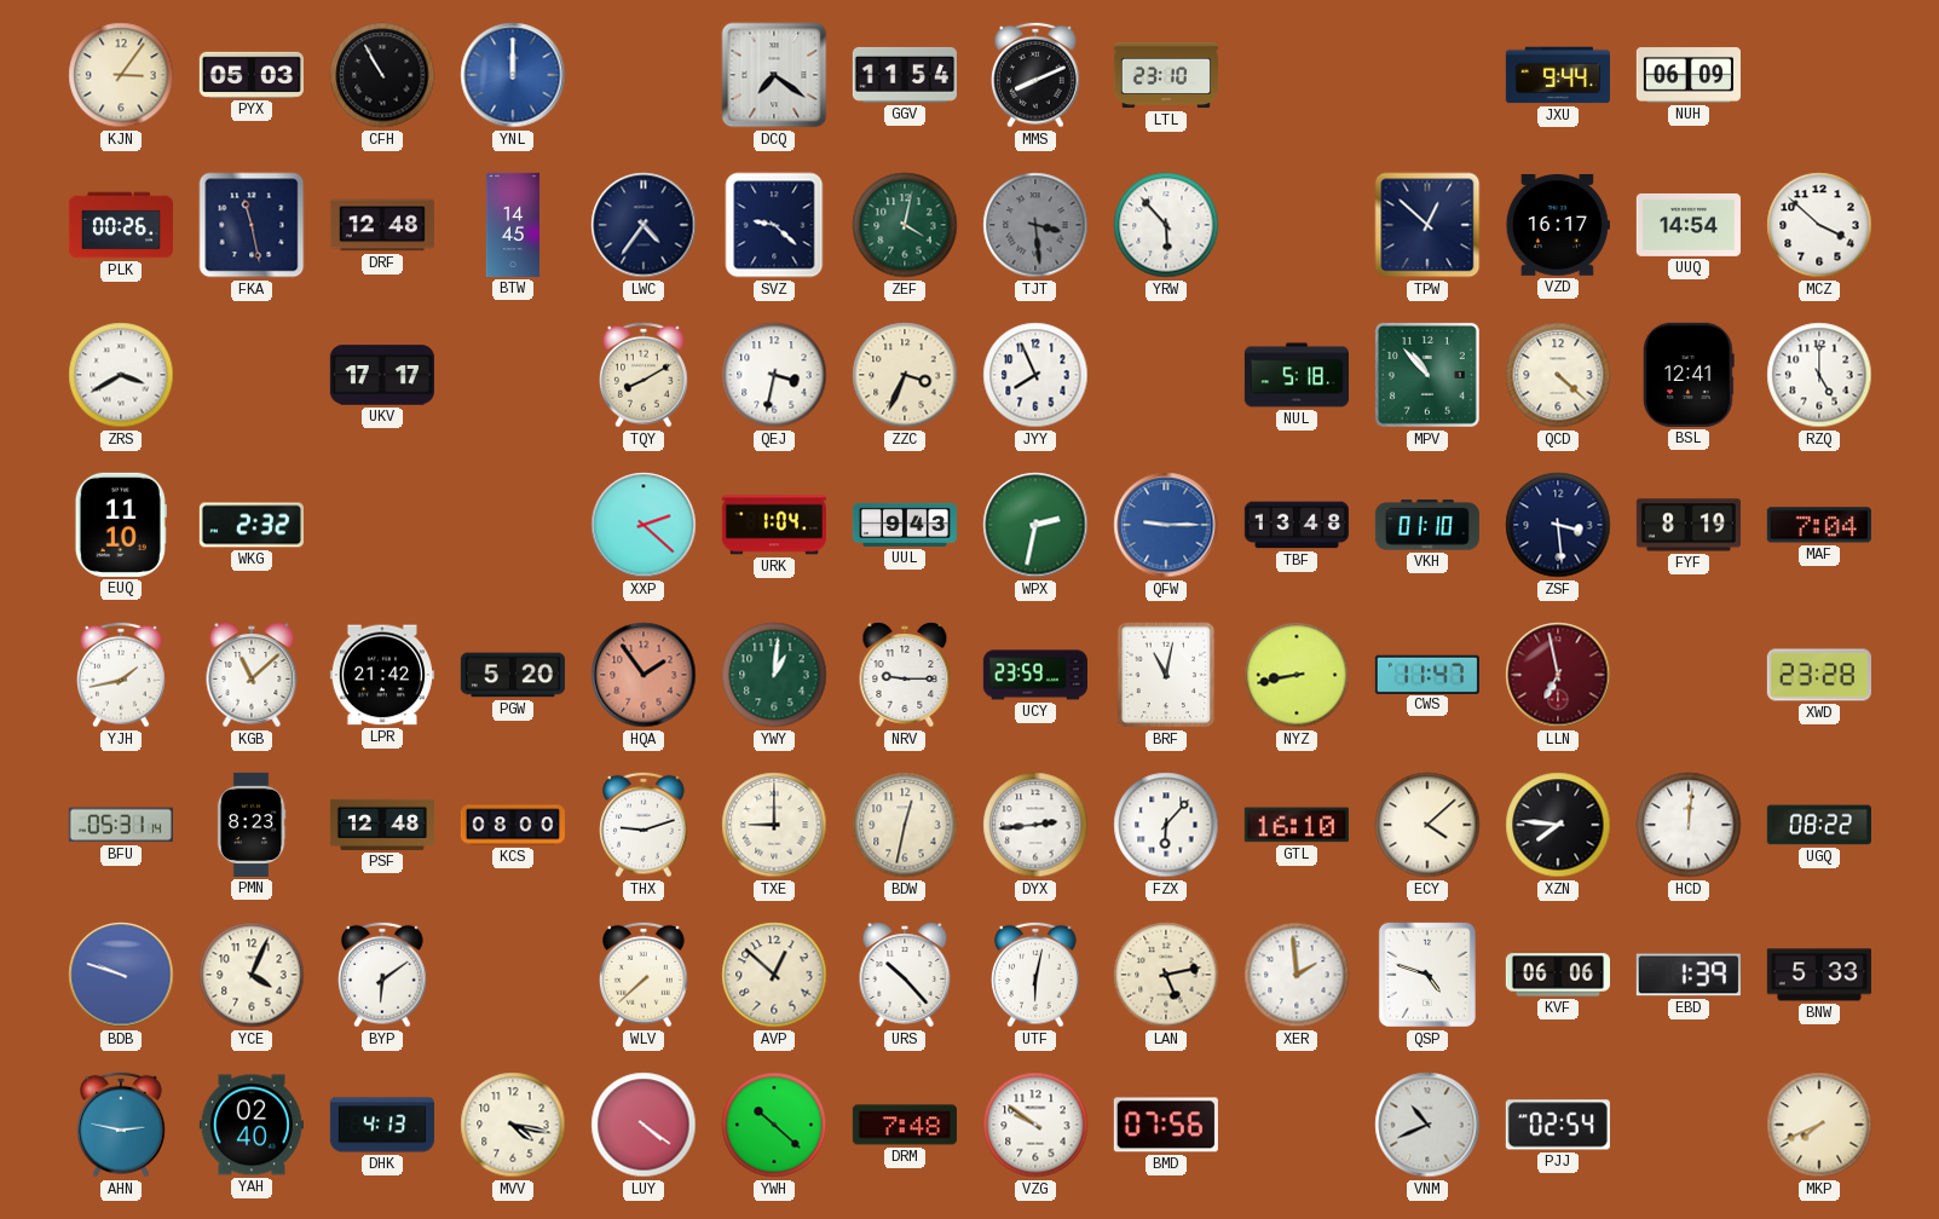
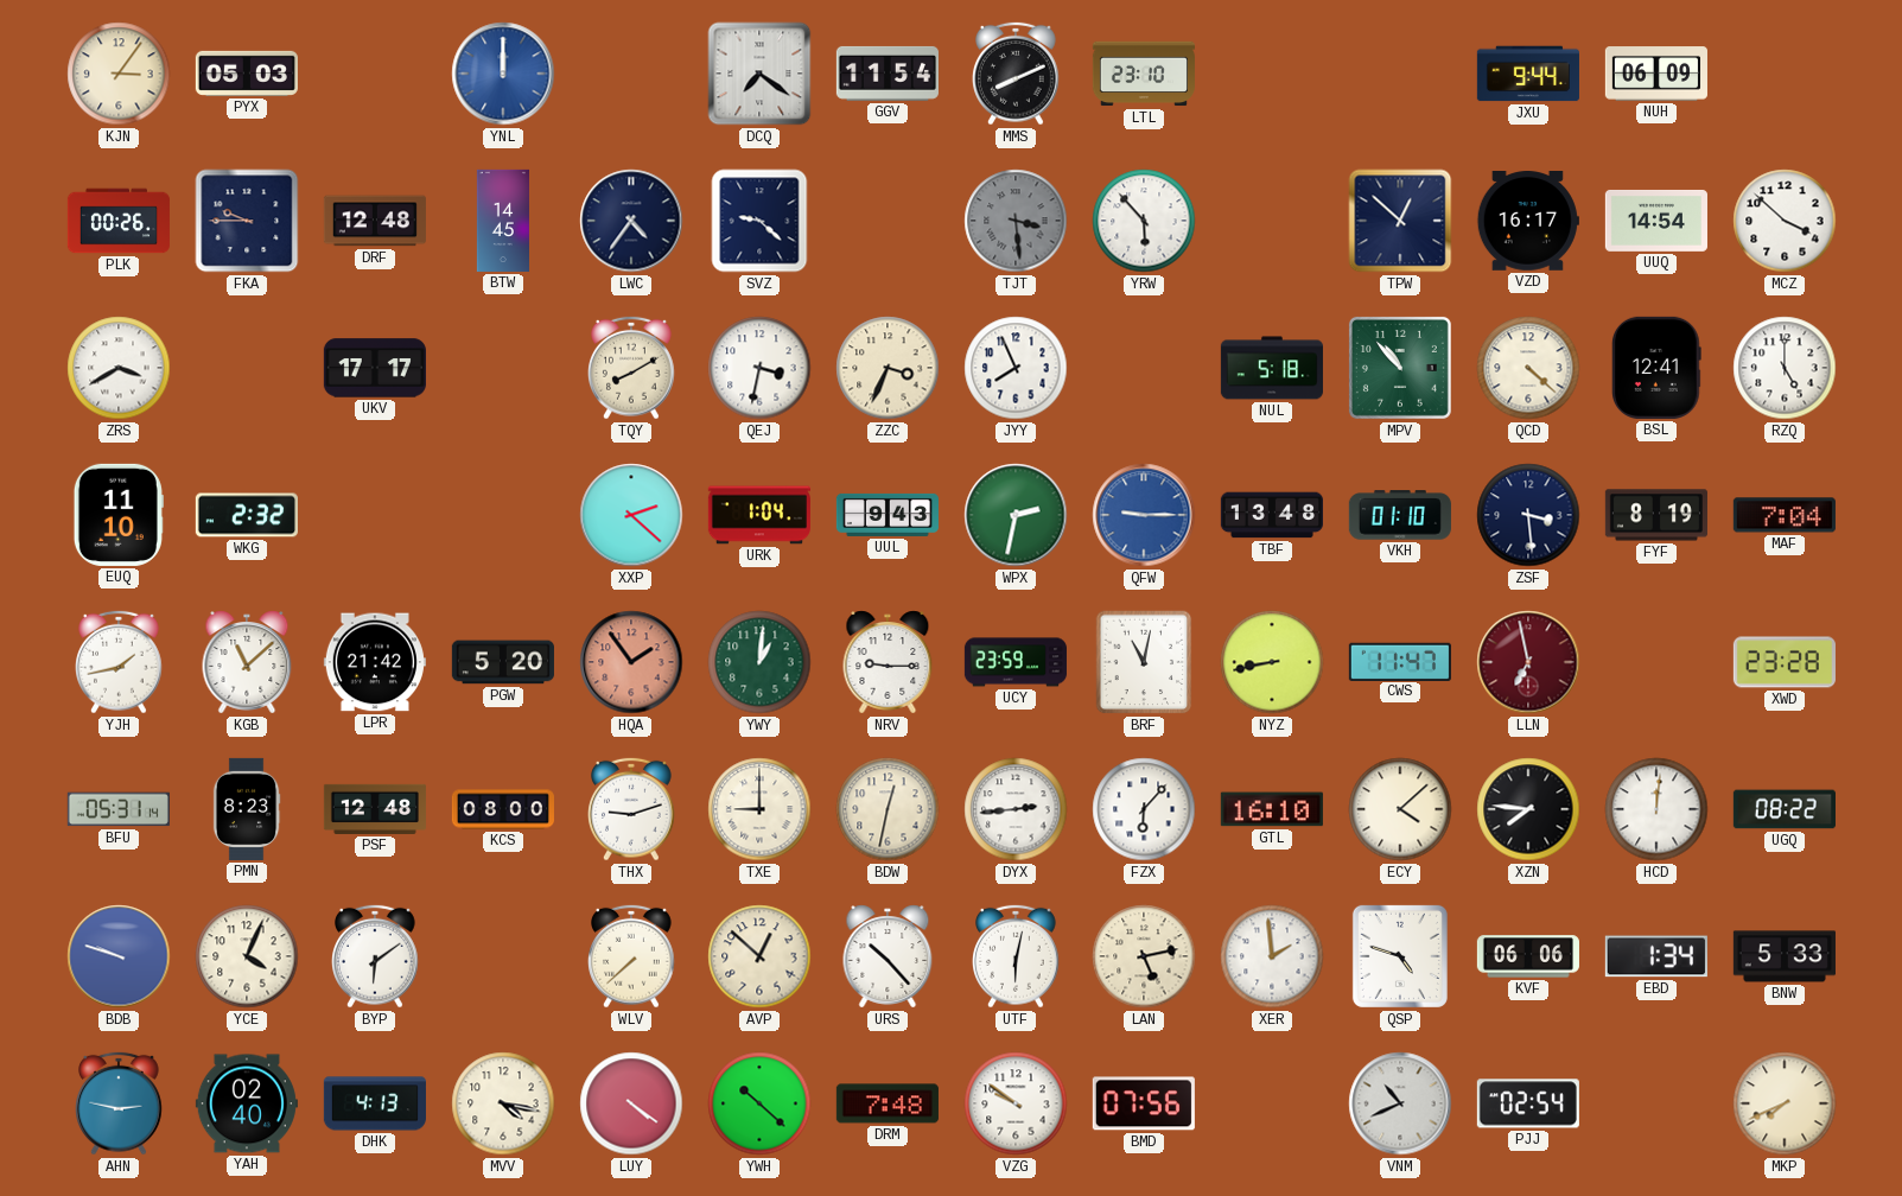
CFH: 10:55 -> none
FKA: 11:28 -> 9:45
ZEF: 4:02 -> none
EBD: 1:39 -> 1:34
